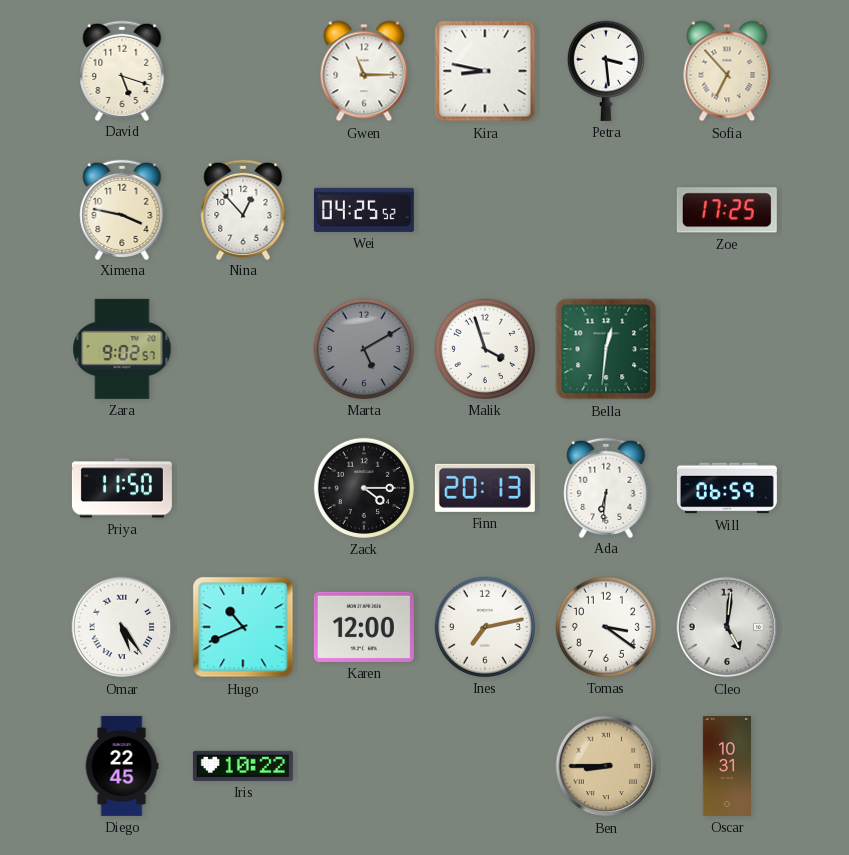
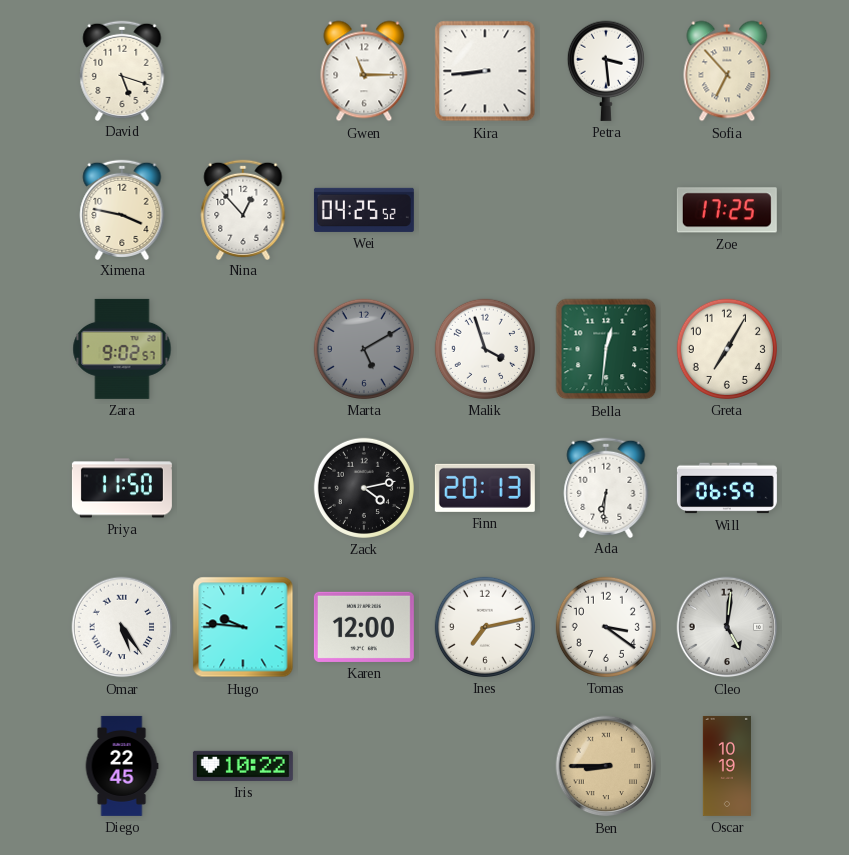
Kira: 8:47 -> 8:44
Greta: none -> 7:05
Zack: 4:15 -> 4:13
Hugo: 10:41 -> 9:46
Oscar: 10:31 -> 10:19
